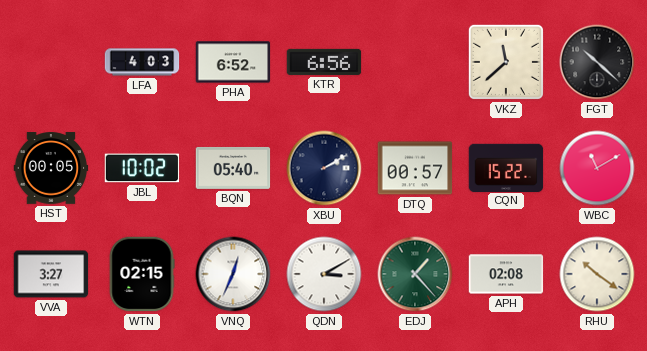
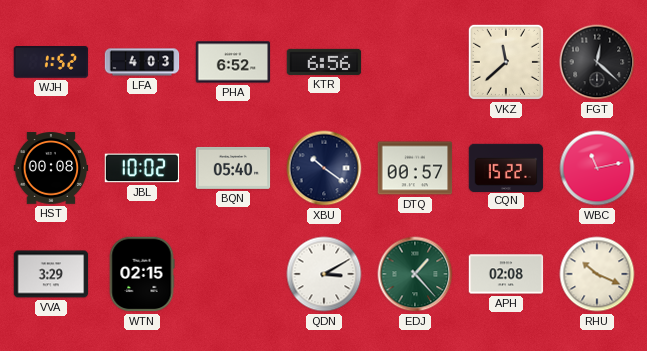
WJH: none -> 1:52
FGT: 10:22 -> 12:22
HST: 00:05 -> 00:08
XBU: 2:10 -> 10:21
WBC: 11:10 -> 11:13
VVA: 3:27 -> 3:29
VNQ: 12:34 -> none
RHU: 10:21 -> 10:19
